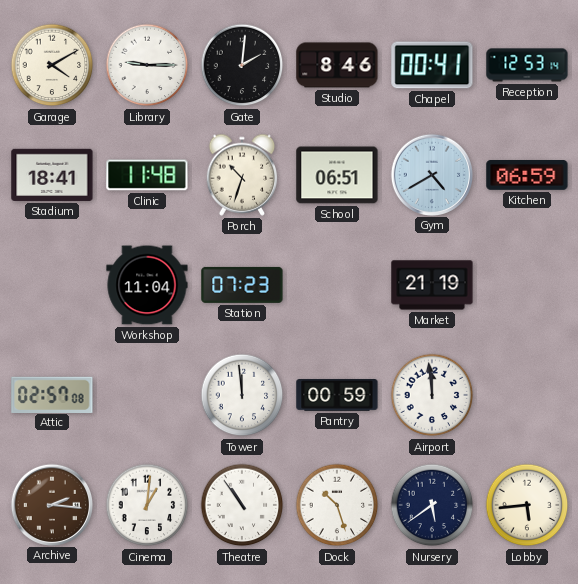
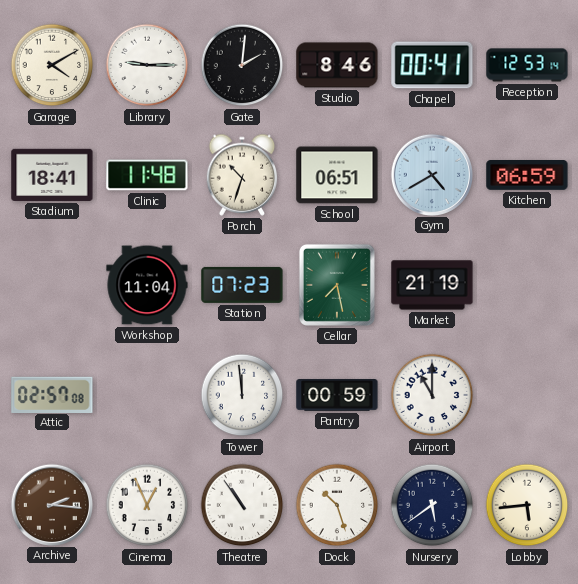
Cellar: none -> 7:28
Airport: 11:59 -> 11:00
Cinema: 1:01 -> 12:56
